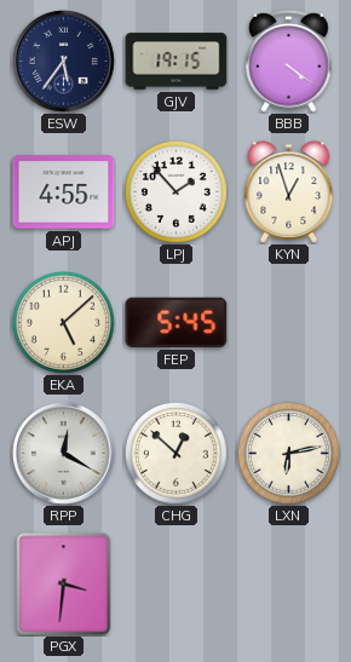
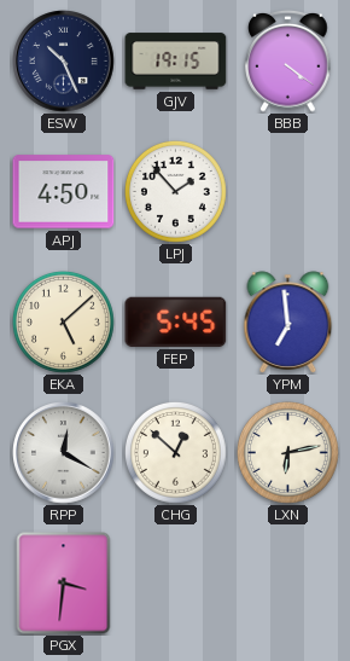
ESW: 5:36 -> 10:26
APJ: 4:55 -> 4:50
KYN: 12:57 -> none
YPM: none -> 6:59
